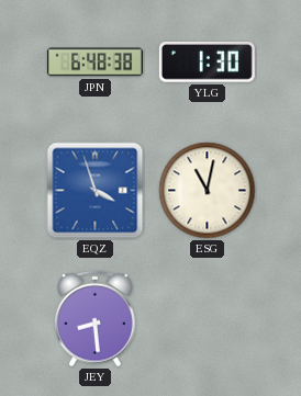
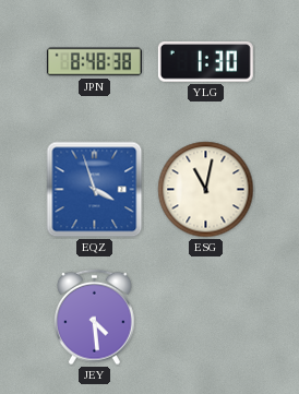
JPN: 6:48 -> 8:48
JEY: 8:29 -> 4:29
